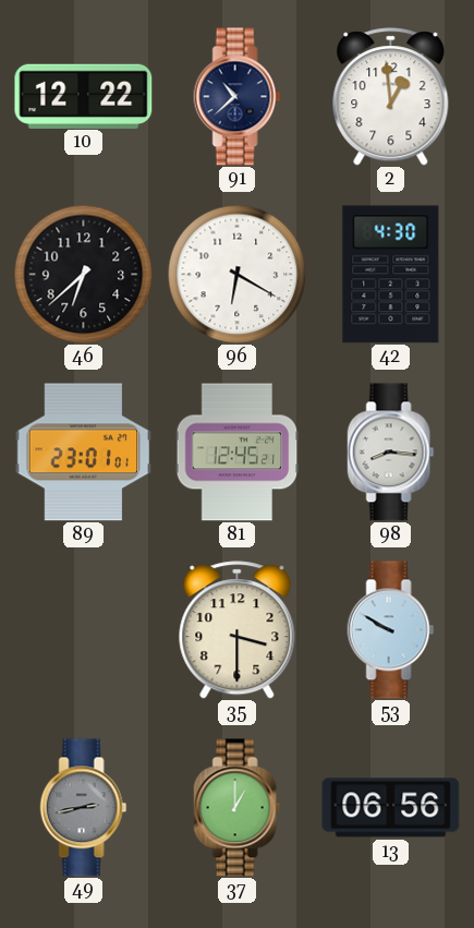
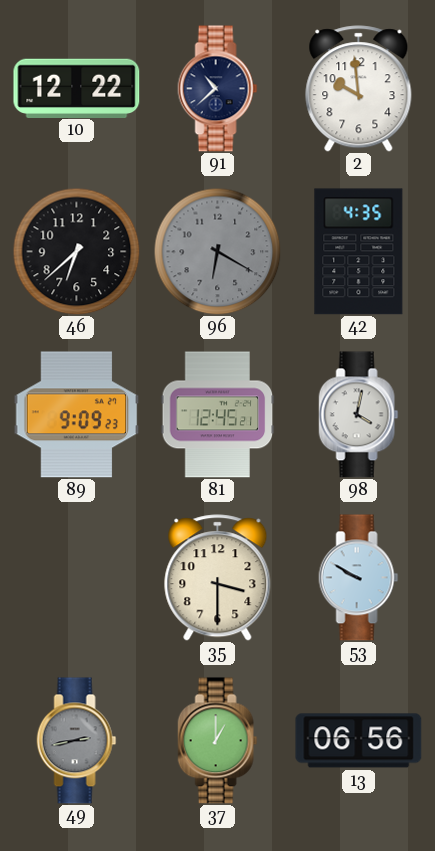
2: 12:59 -> 9:59
96 dial: white -> grey
42: 4:30 -> 4:35
89: 23:01 -> 9:09
98: 8:16 -> 4:02
